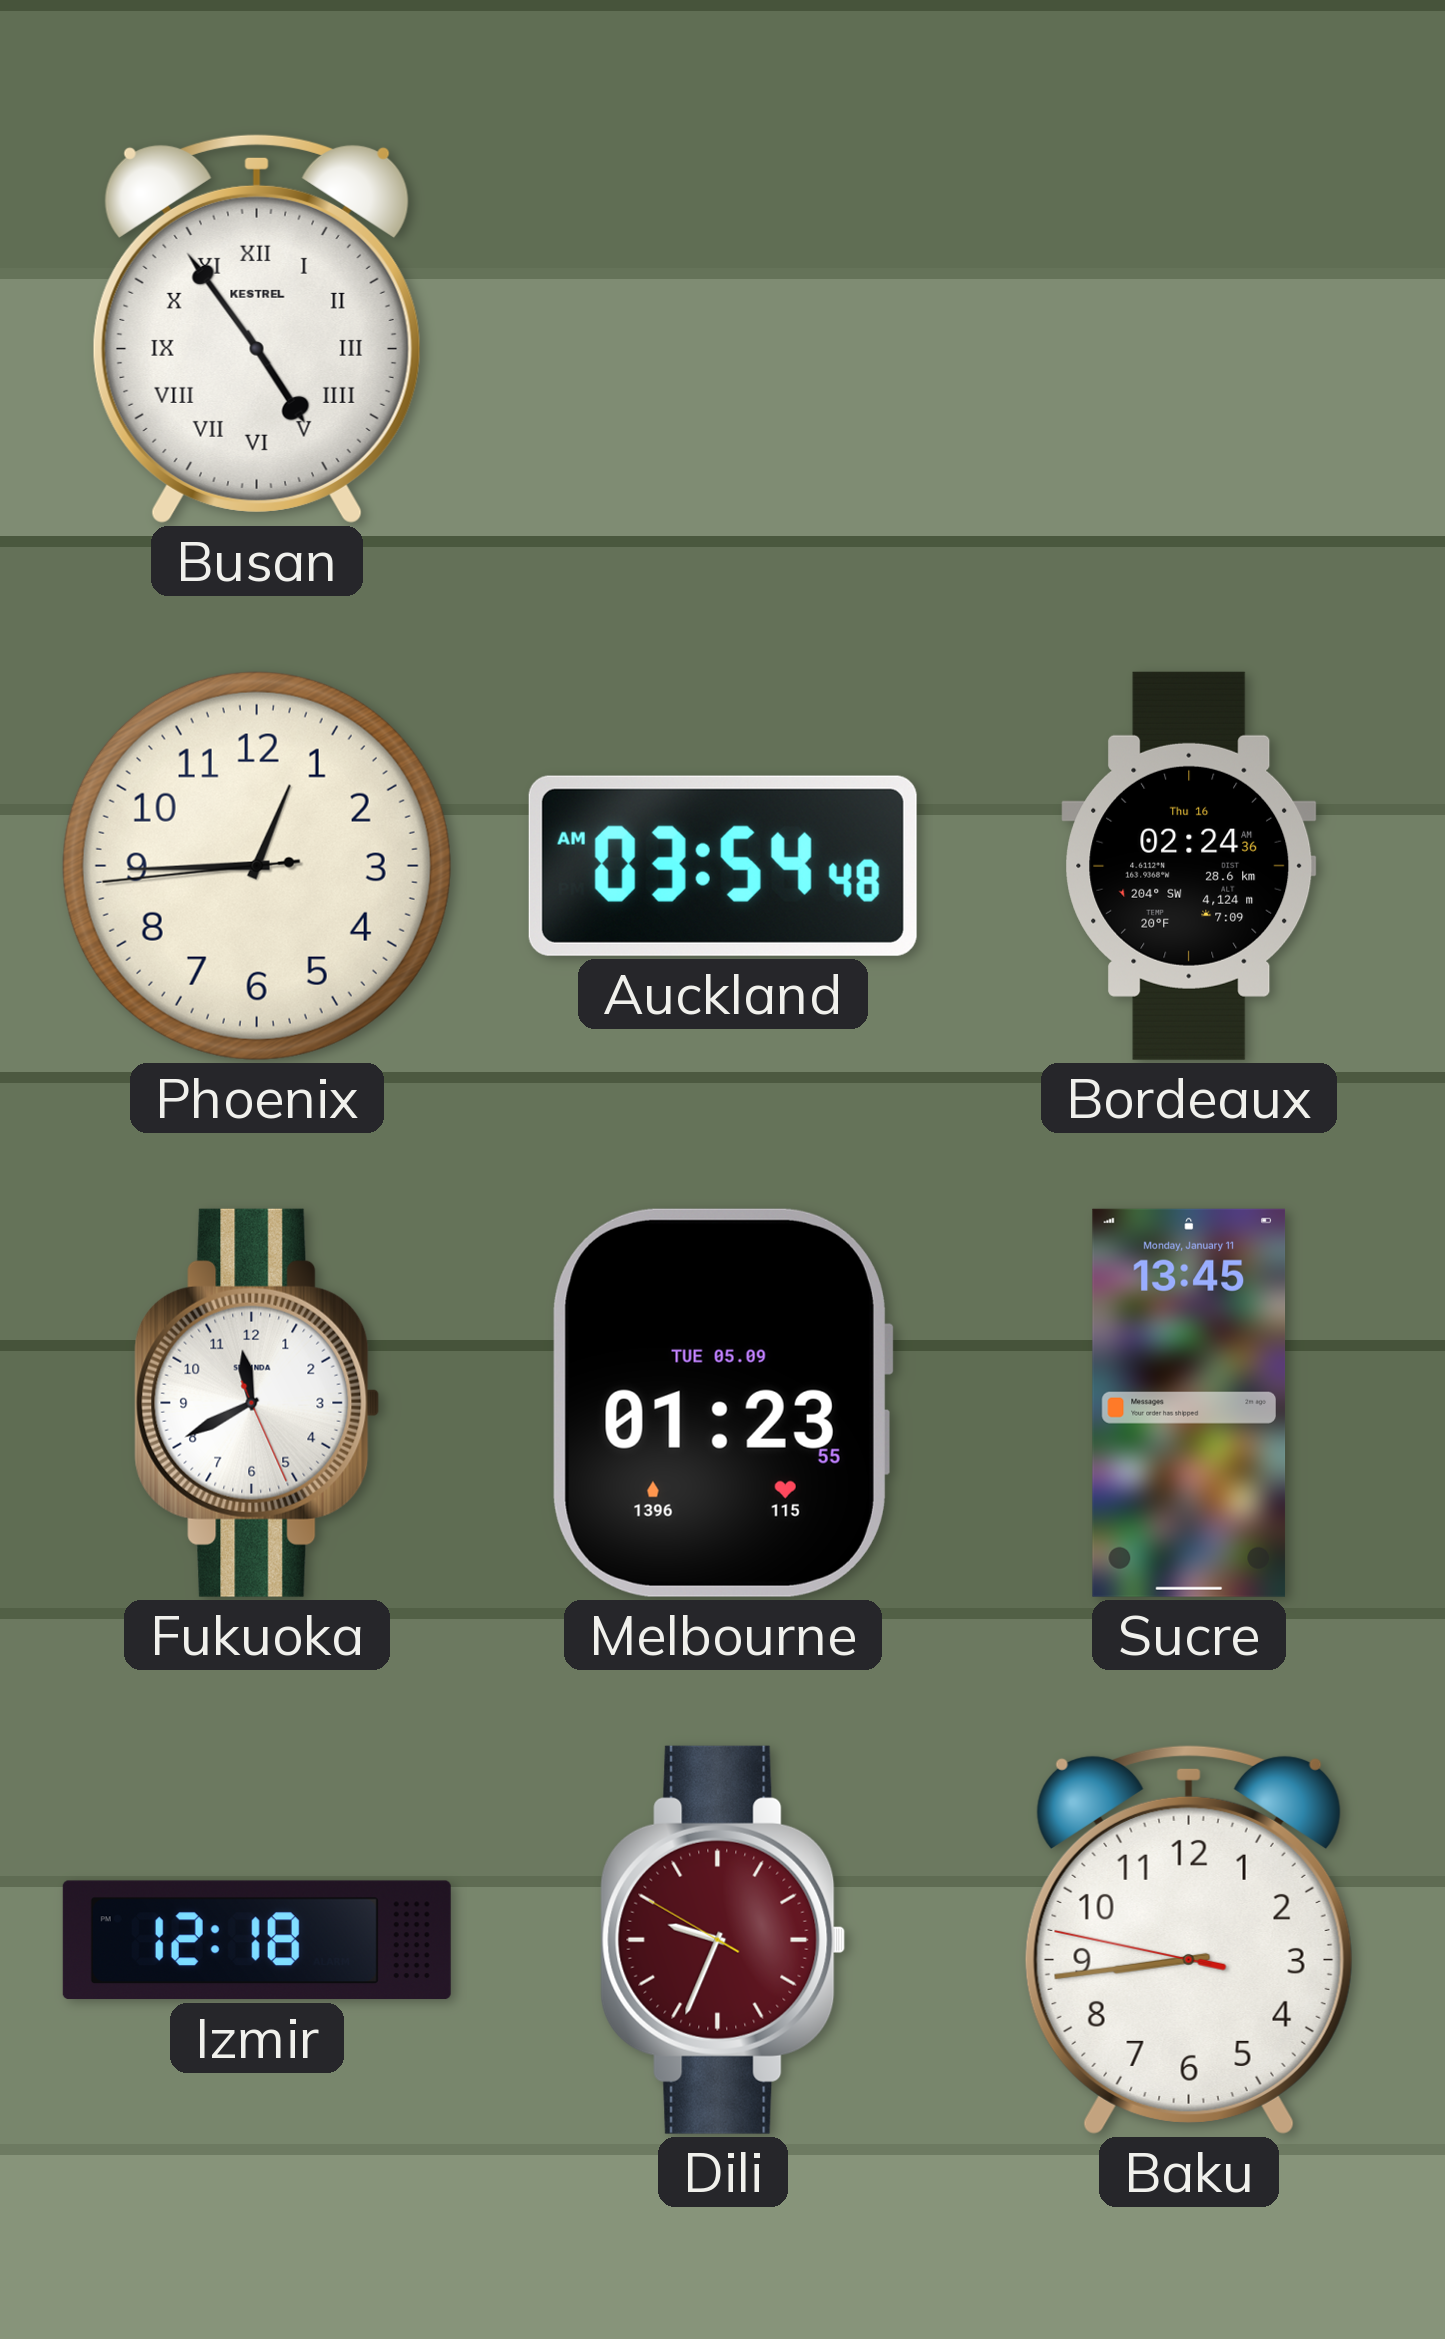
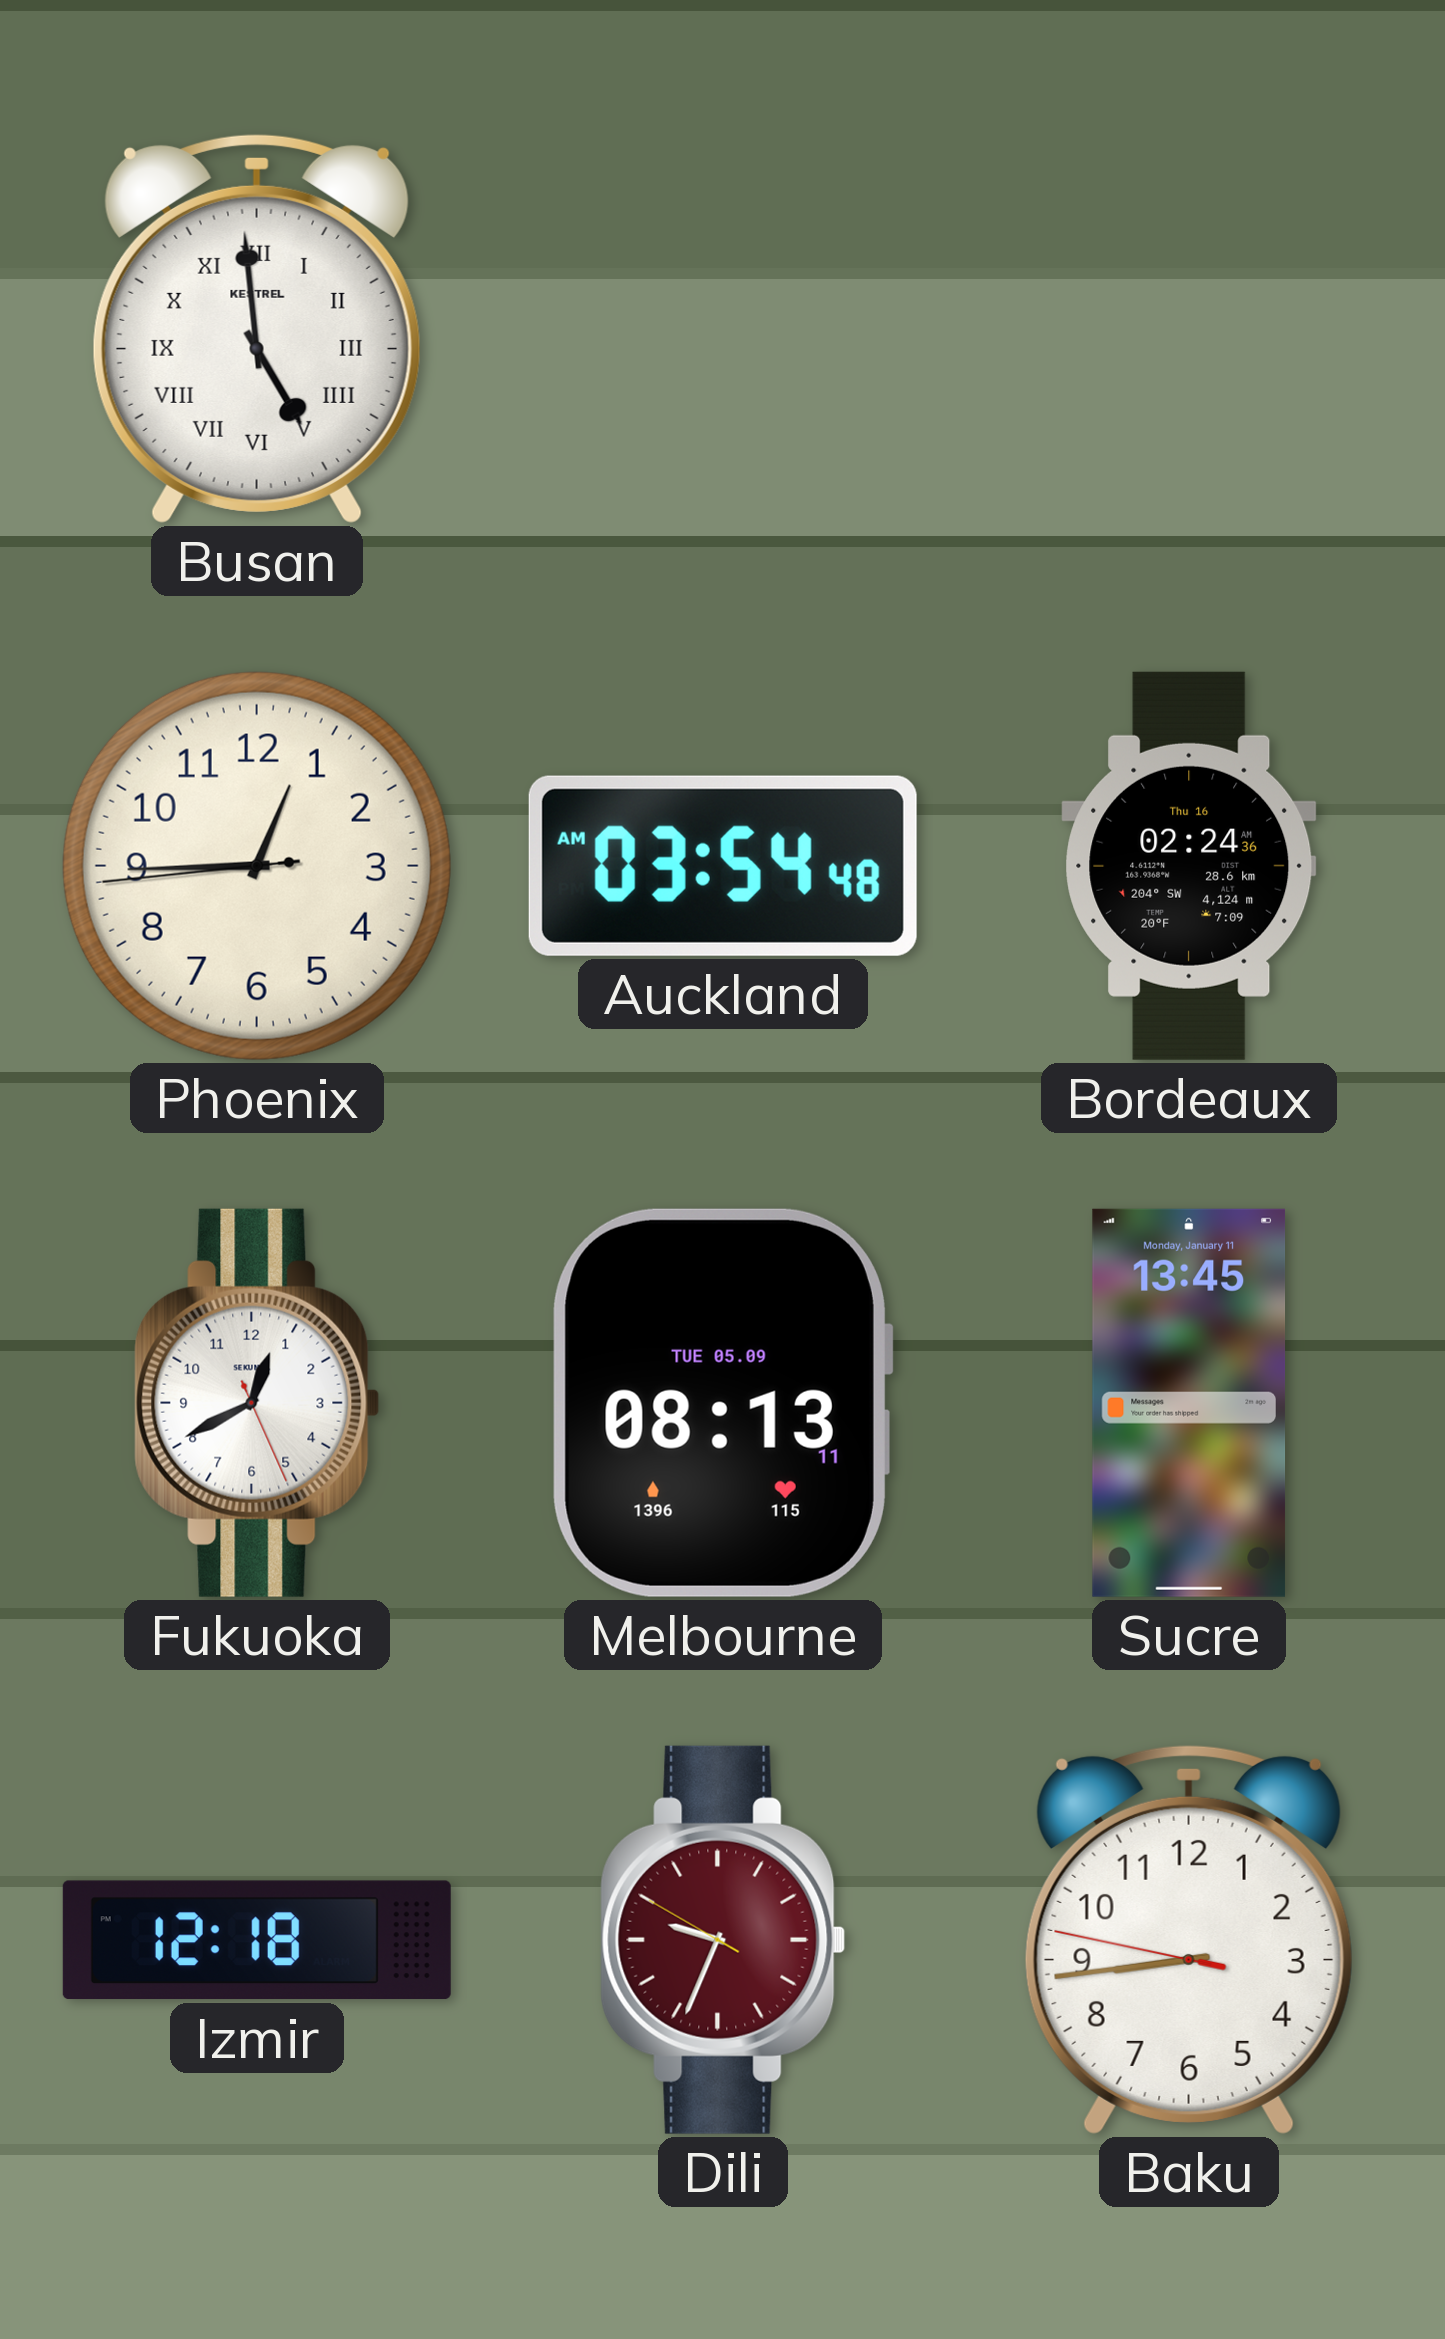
Busan: 4:54 -> 4:59
Fukuoka: 11:40 -> 12:40
Melbourne: 01:23 -> 08:13
